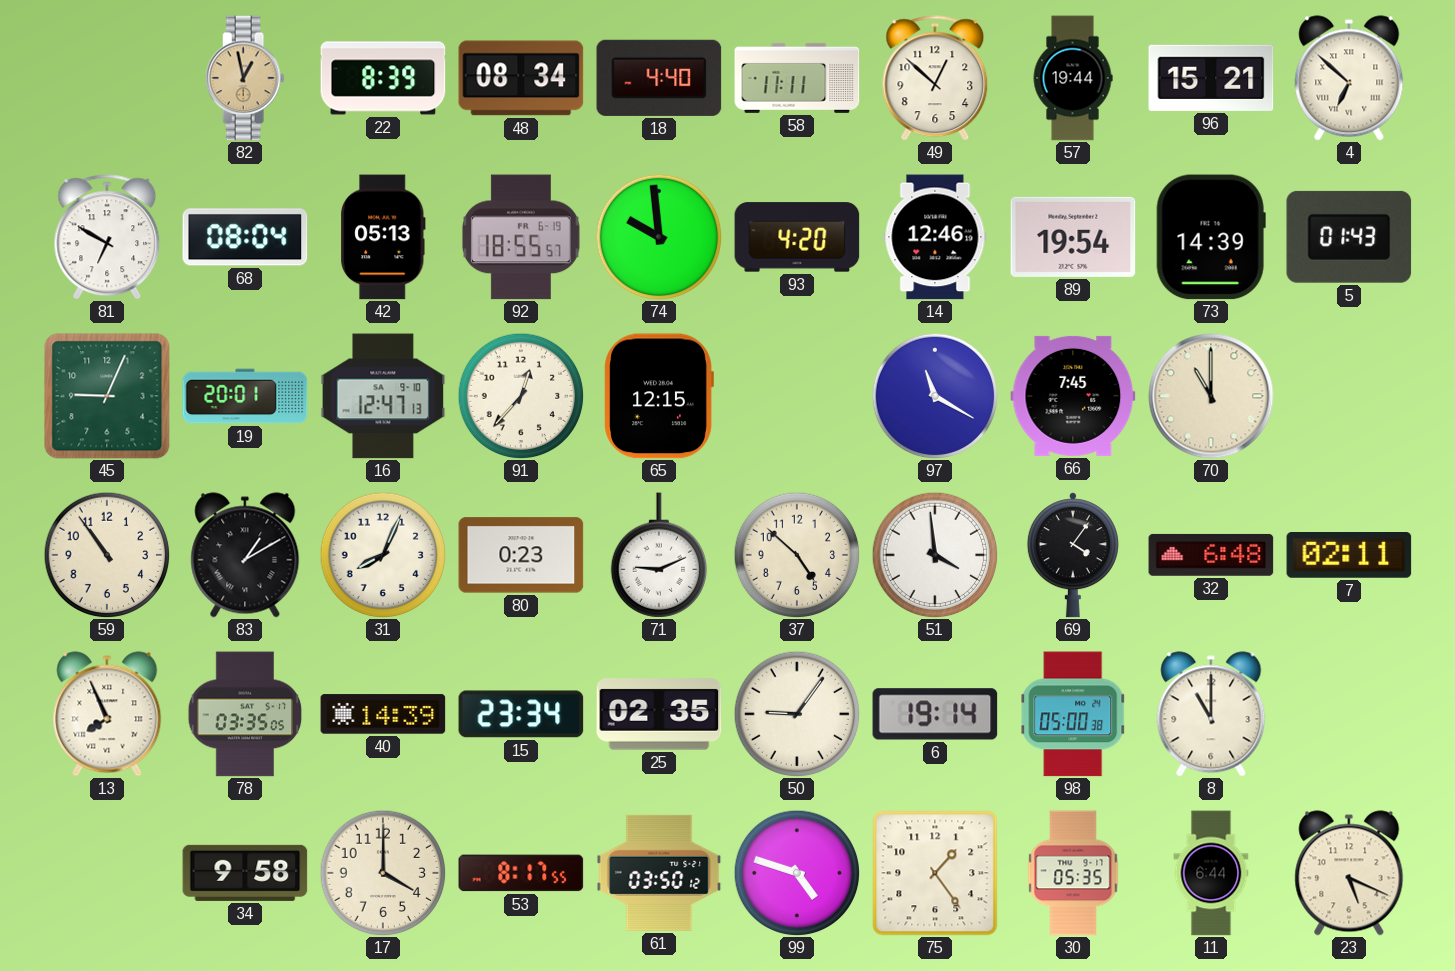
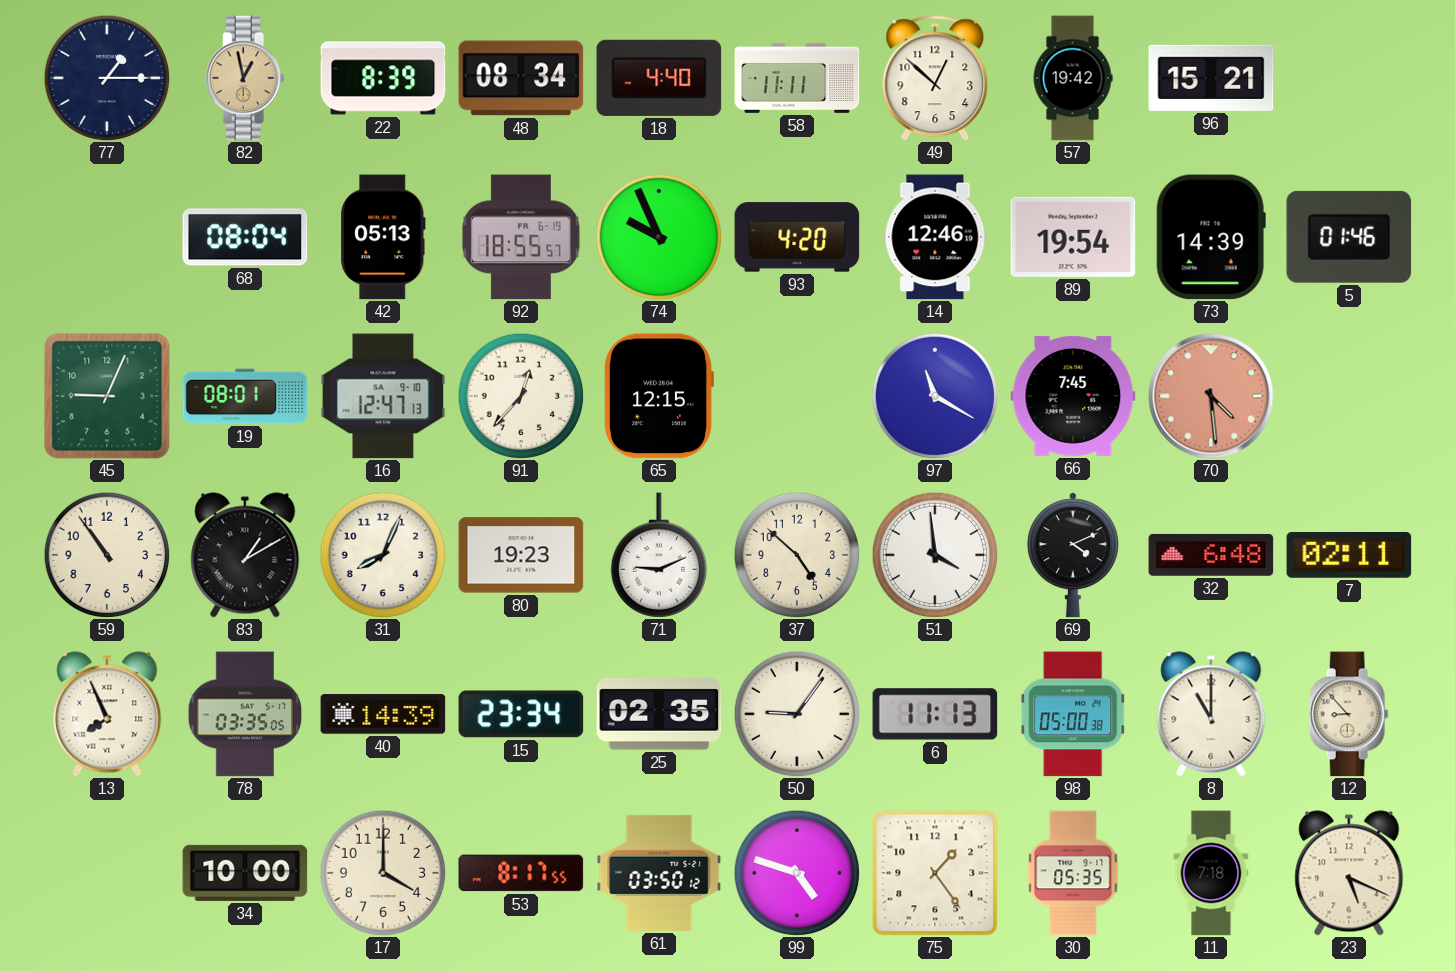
77: none -> 1:15
57: 19:44 -> 19:42
4: 6:52 -> none
81: 6:50 -> none
74: 9:59 -> 9:56
5: 01:43 -> 01:46
19: 20:01 -> 08:01
70: 11:00 -> 4:29
70 dial: cream -> salmon
80: 0:23 -> 19:23
69: 4:06 -> 4:11
6: 19:14 -> 11:13
12: none -> 8:53
34: 9:58 -> 10:00
11: 6:44 -> 7:18
